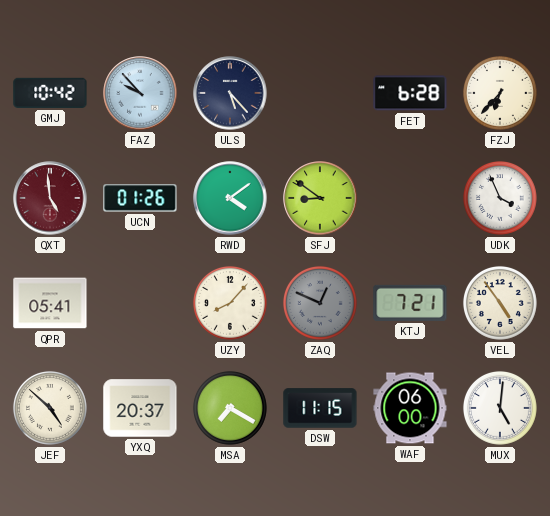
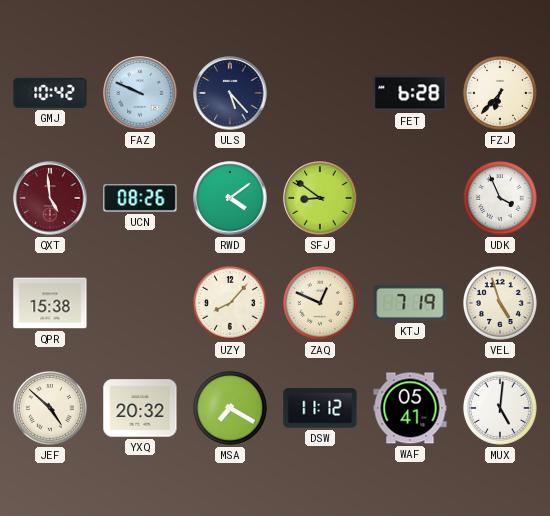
FAZ: 9:53 -> 9:49
UCN: 01:26 -> 08:26
QPR: 05:41 -> 15:38
ZAQ dial: grey -> cream
KTJ: 7:21 -> 7:19
VEL: 4:54 -> 4:57
YXQ: 20:37 -> 20:32
DSW: 11:15 -> 11:12
WAF: 06:00 -> 05:41
